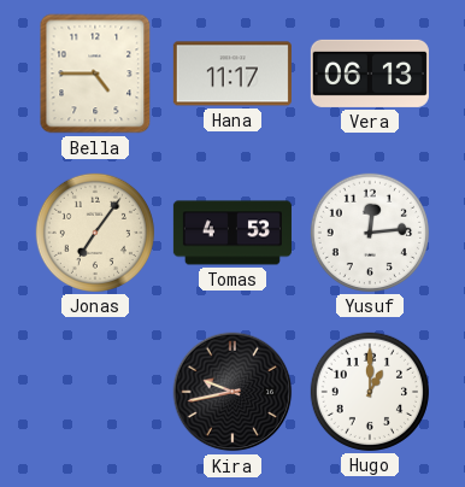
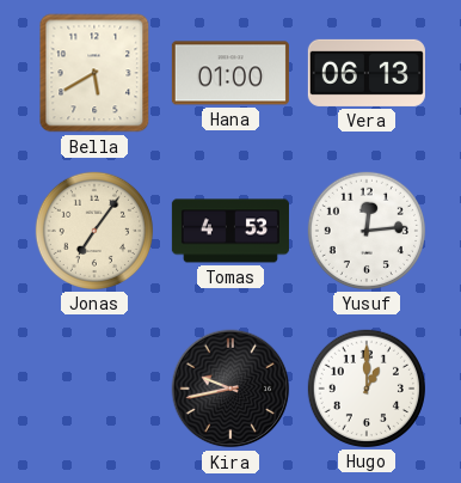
Bella: 4:45 -> 5:40
Hana: 11:17 -> 01:00
